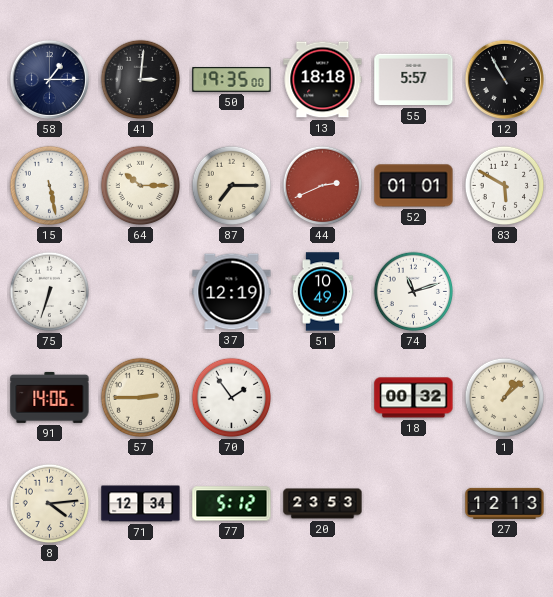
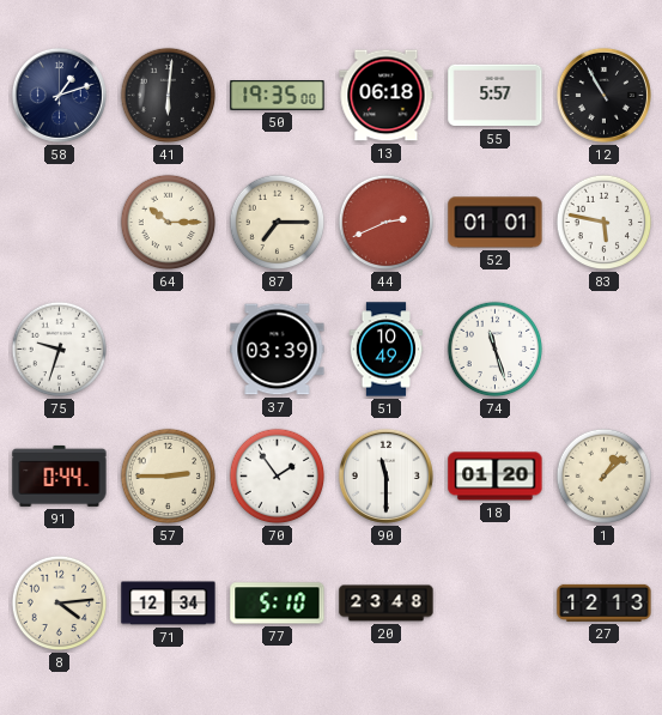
58: 1:15 -> 1:12
41: 3:01 -> 6:01
13: 18:18 -> 06:18
15: 5:28 -> none
83: 5:50 -> 5:47
75: 6:33 -> 9:33
37: 12:19 -> 03:39
74: 11:12 -> 11:27
91: 14:06 -> 0:44
90: none -> 11:30
18: 00:32 -> 01:20
77: 5:12 -> 5:10
20: 23:53 -> 23:48
